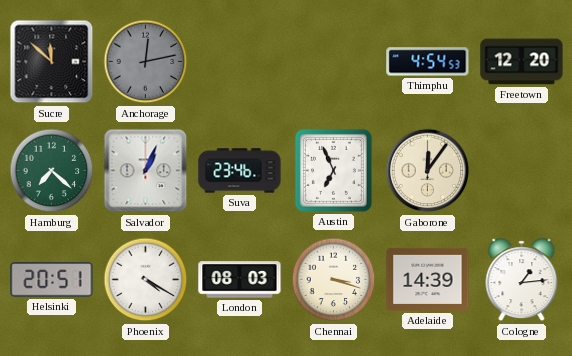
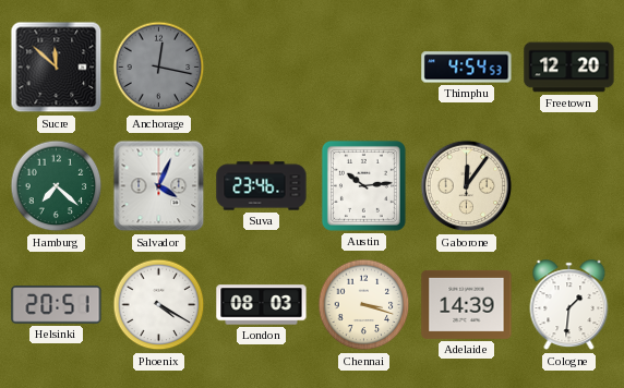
Anchorage: 12:13 -> 12:17
Salvador: 1:04 -> 4:04
Austin: 6:56 -> 10:14
Cologne: 1:14 -> 1:31
